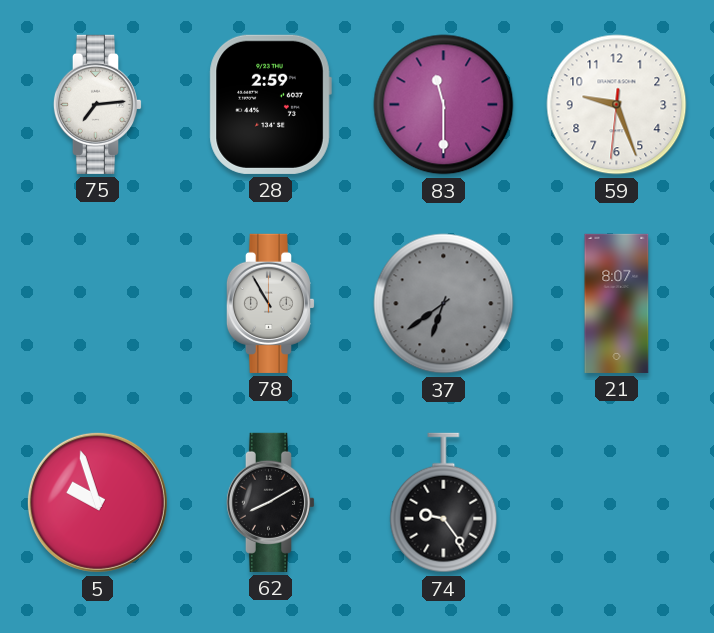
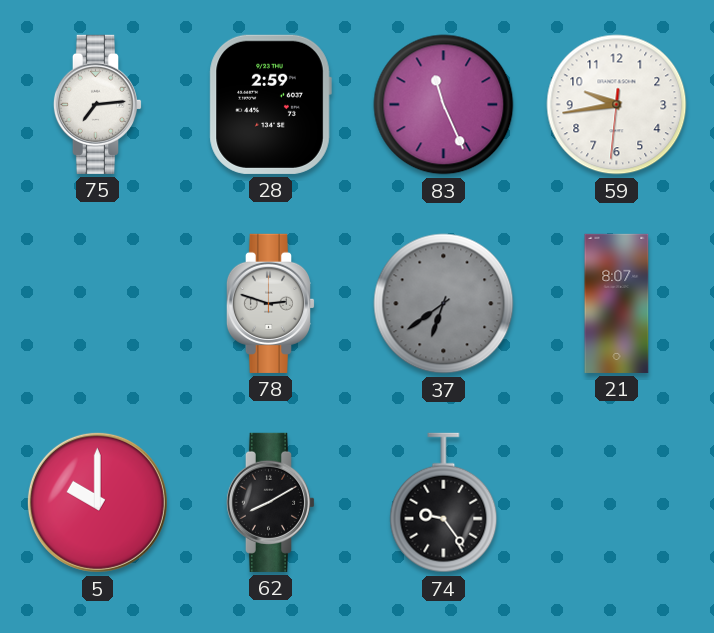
83: 11:30 -> 11:26
59: 9:26 -> 9:43
78: 10:55 -> 2:48
5: 9:57 -> 10:00
